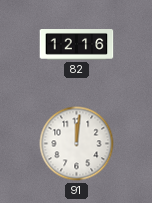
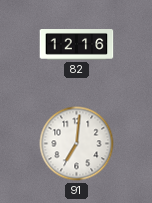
91: 12:01 -> 7:01
